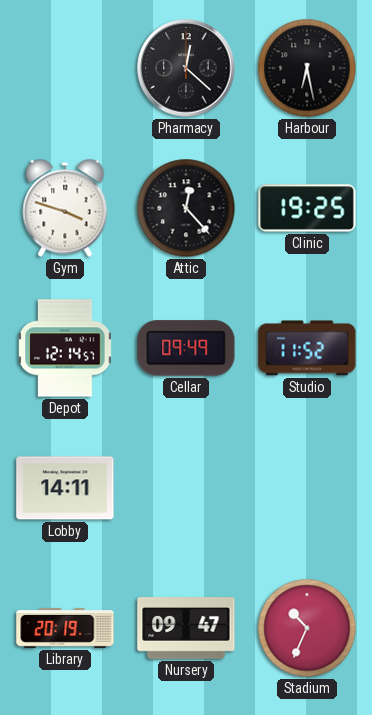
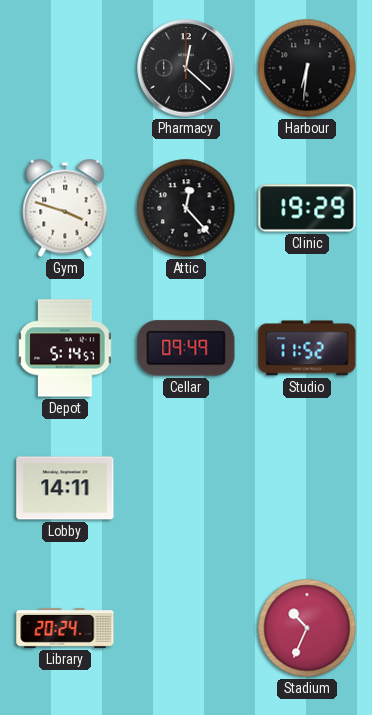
Harbour: 6:28 -> 6:31
Clinic: 19:25 -> 19:29
Depot: 12:14 -> 5:14
Library: 20:19 -> 20:24
Nursery: 09:47 -> none
